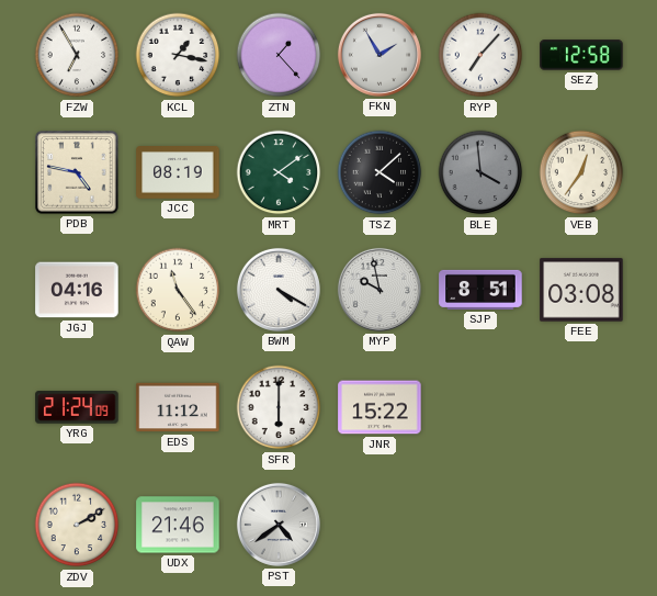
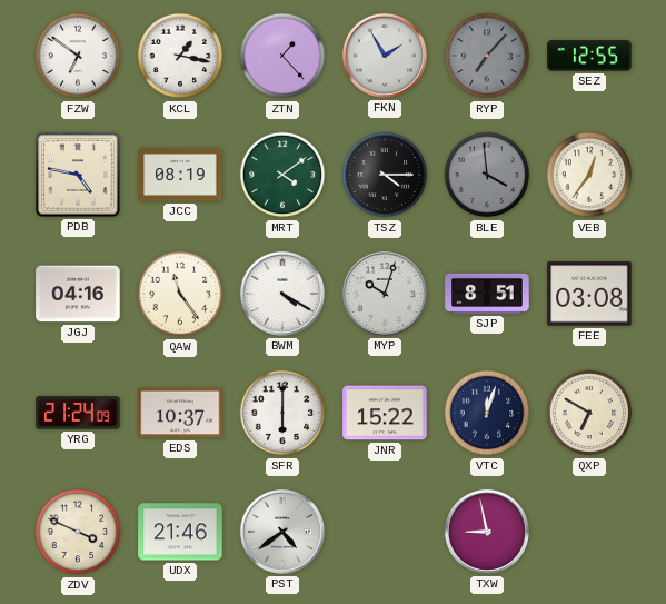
FZW: 6:55 -> 6:51
RYP dial: white -> grey
SEZ: 12:58 -> 12:55
TSZ: 4:08 -> 4:15
MYP: 9:58 -> 10:03
EDS: 11:12 -> 10:37
VTC: none -> 12:03
QXP: none -> 6:50
ZDV: 2:10 -> 3:49
TXW: none -> 8:58
